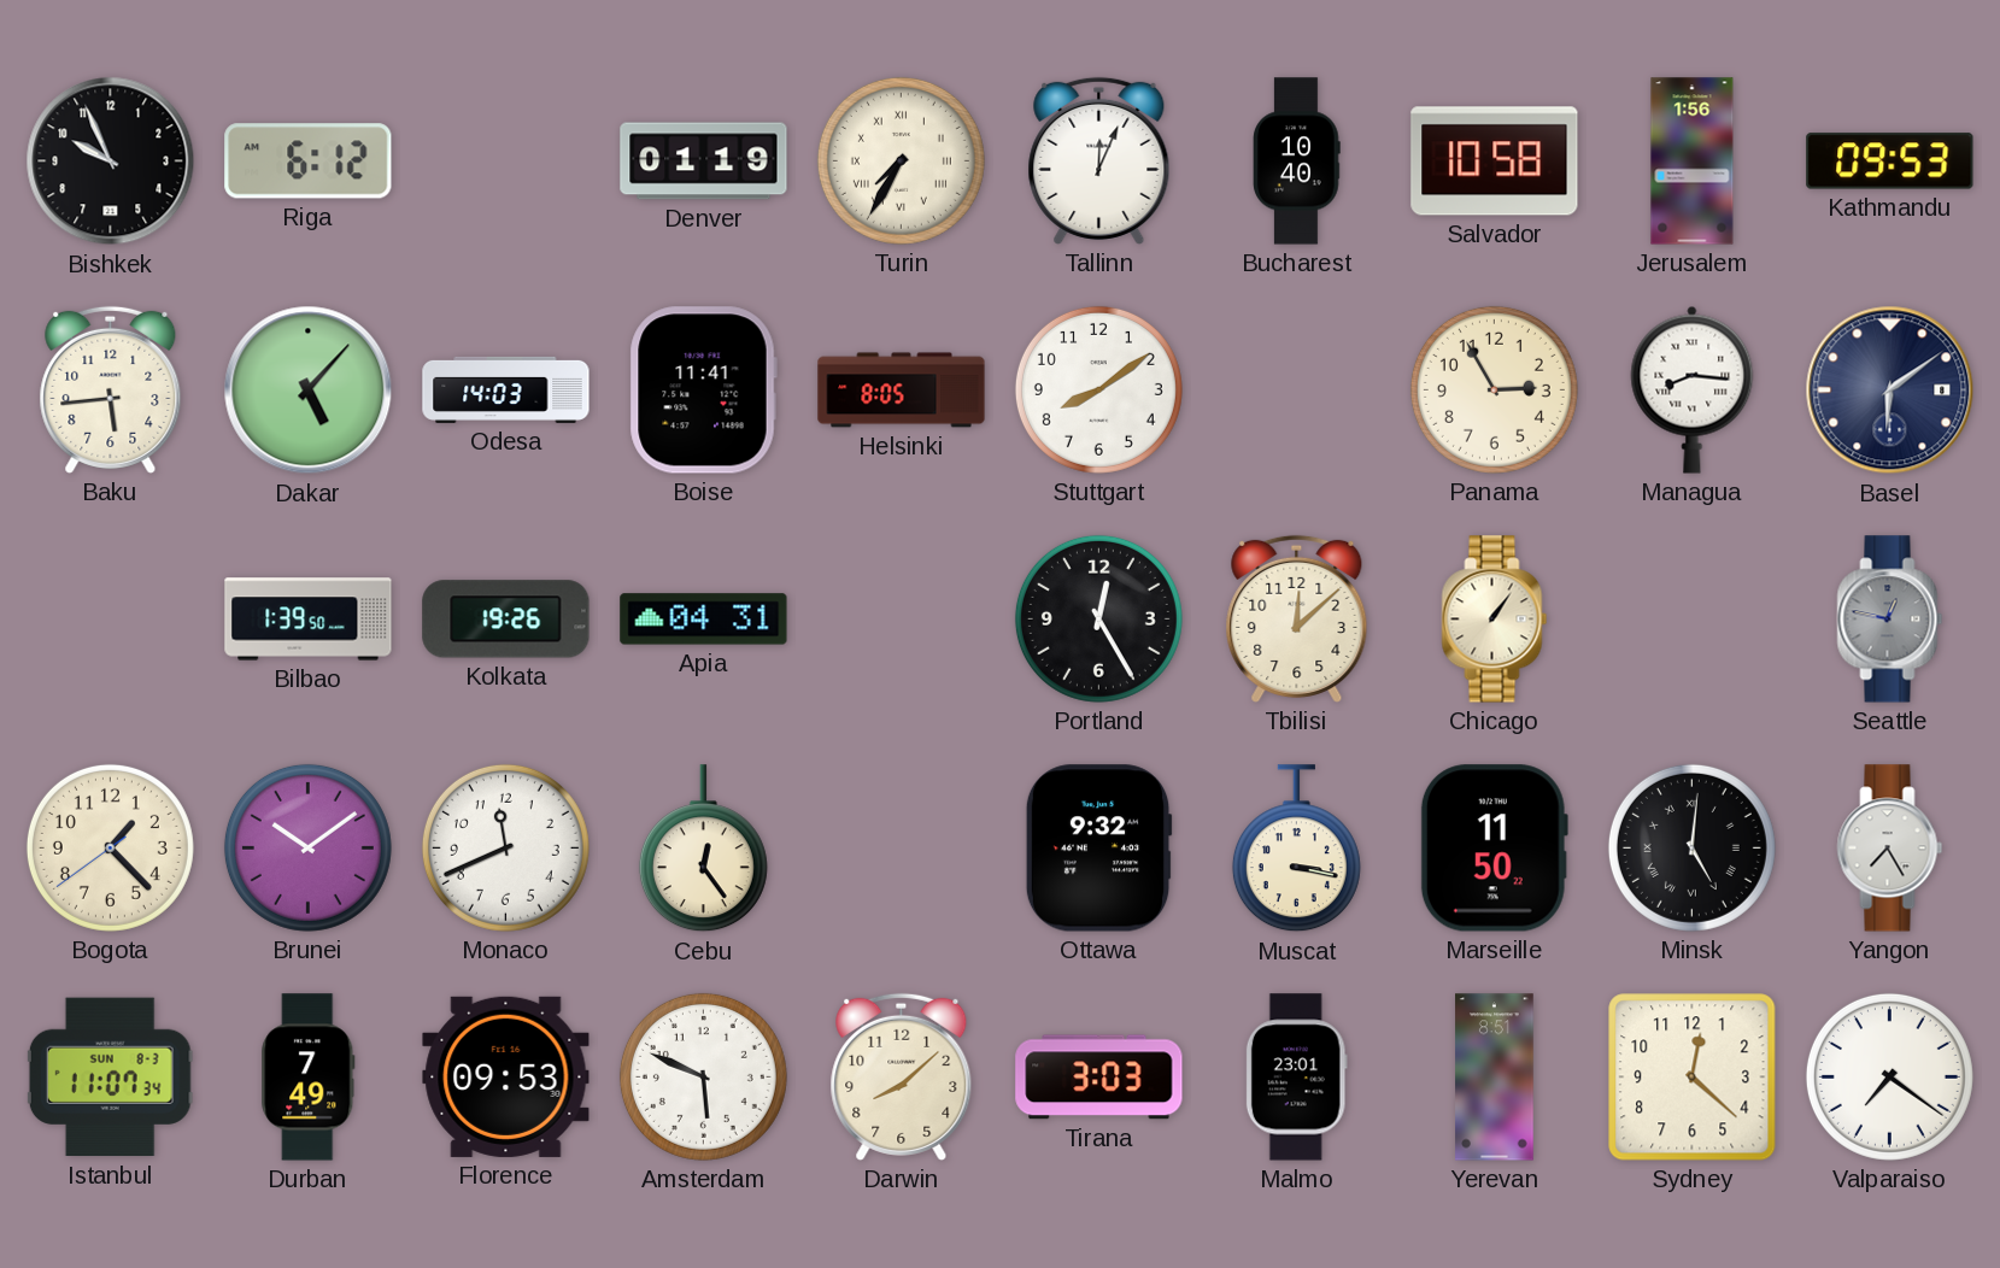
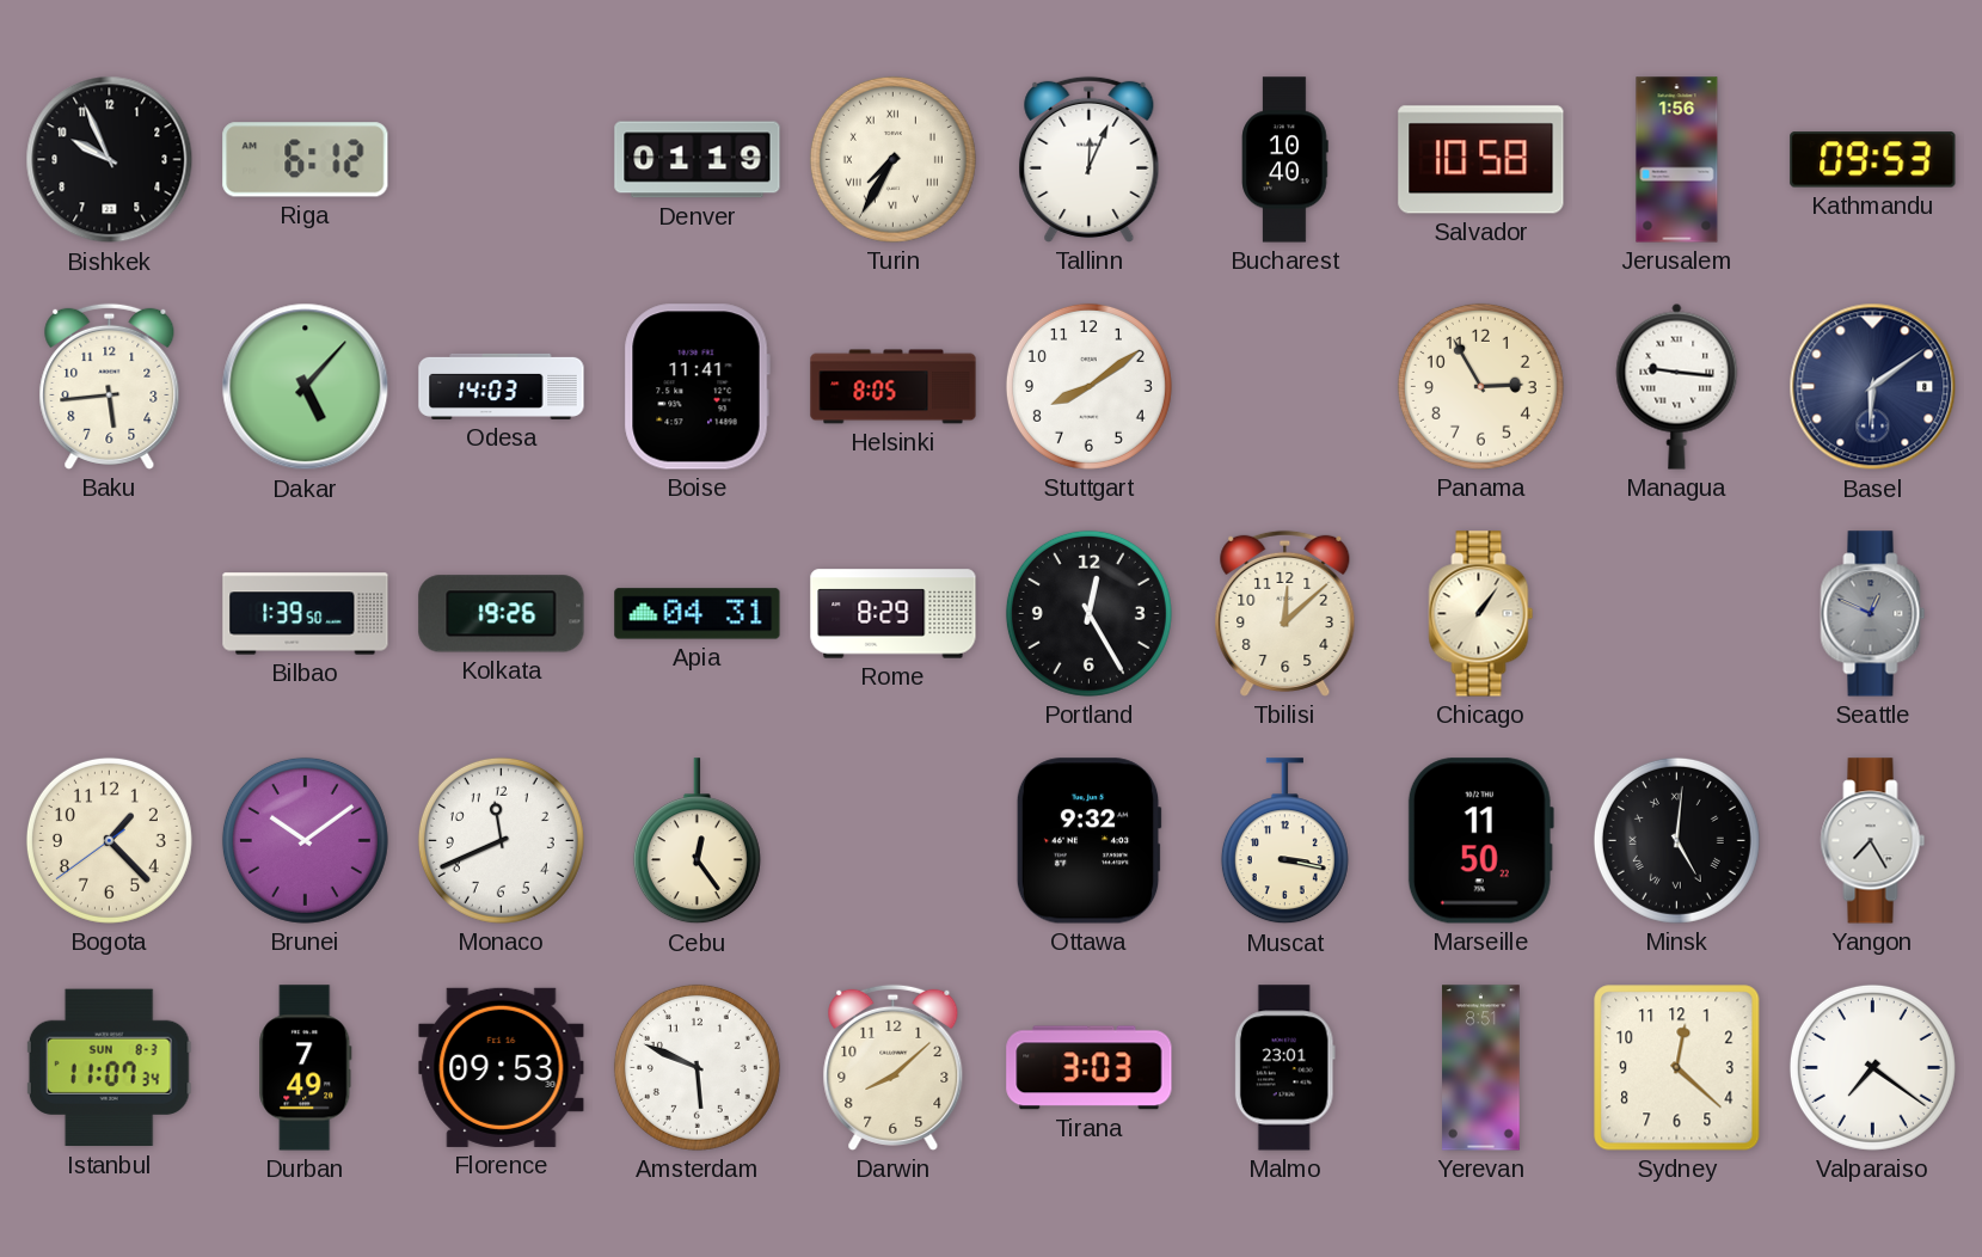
Managua: 8:16 -> 9:16
Rome: none -> 8:29
Seattle: 12:47 -> 12:49
